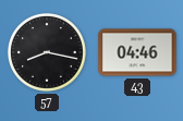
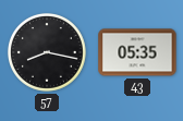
43: 04:46 -> 05:35
